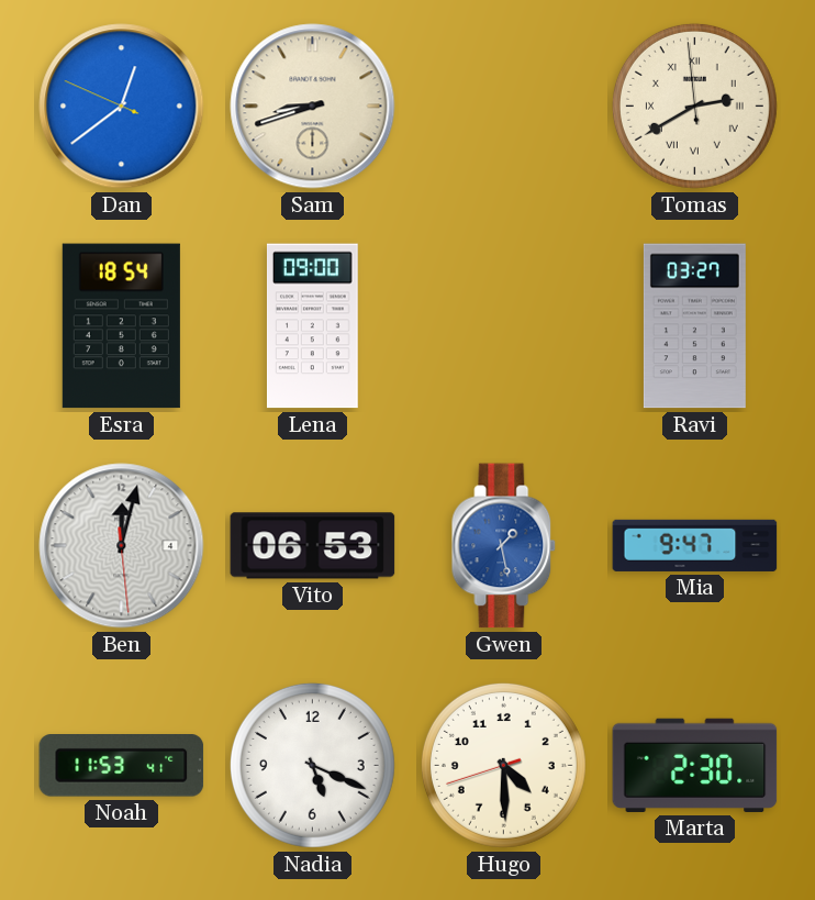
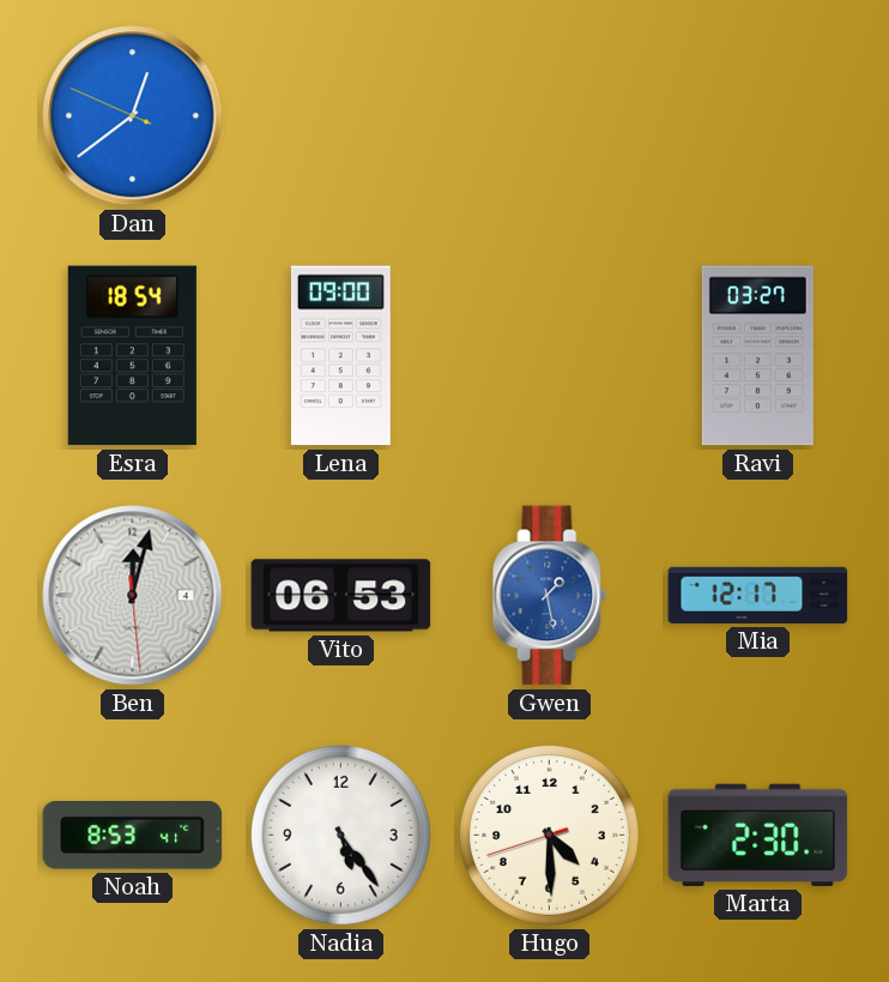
Sam: 8:42 -> none
Tomas: 2:39 -> none
Mia: 9:47 -> 12:17
Noah: 11:53 -> 8:53
Nadia: 5:19 -> 5:24
